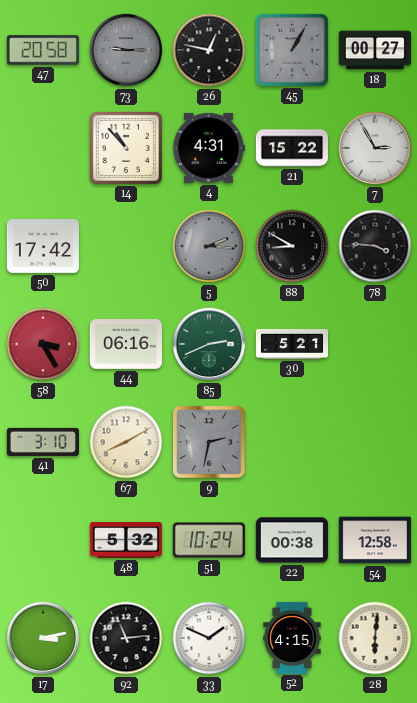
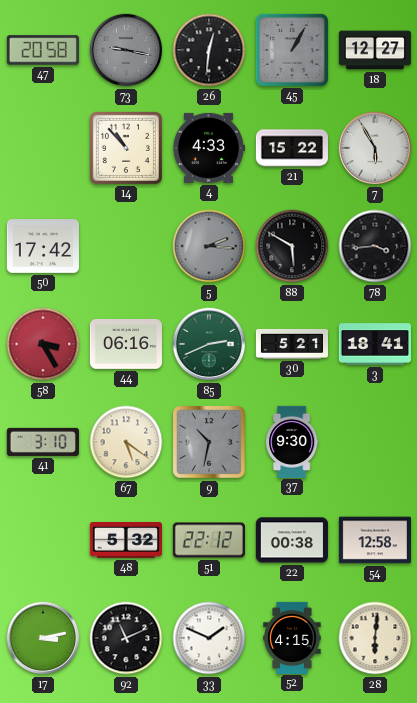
73: 9:15 -> 9:17
26: 12:47 -> 12:31
18: 00:27 -> 12:27
4: 4:31 -> 4:33
7: 2:55 -> 5:55
88: 8:50 -> 5:50
78: 3:46 -> 3:44
3: none -> 18:41
67: 8:10 -> 5:21
9: 2:32 -> 10:32
37: none -> 9:30
51: 10:24 -> 22:12
92: 11:14 -> 11:11
